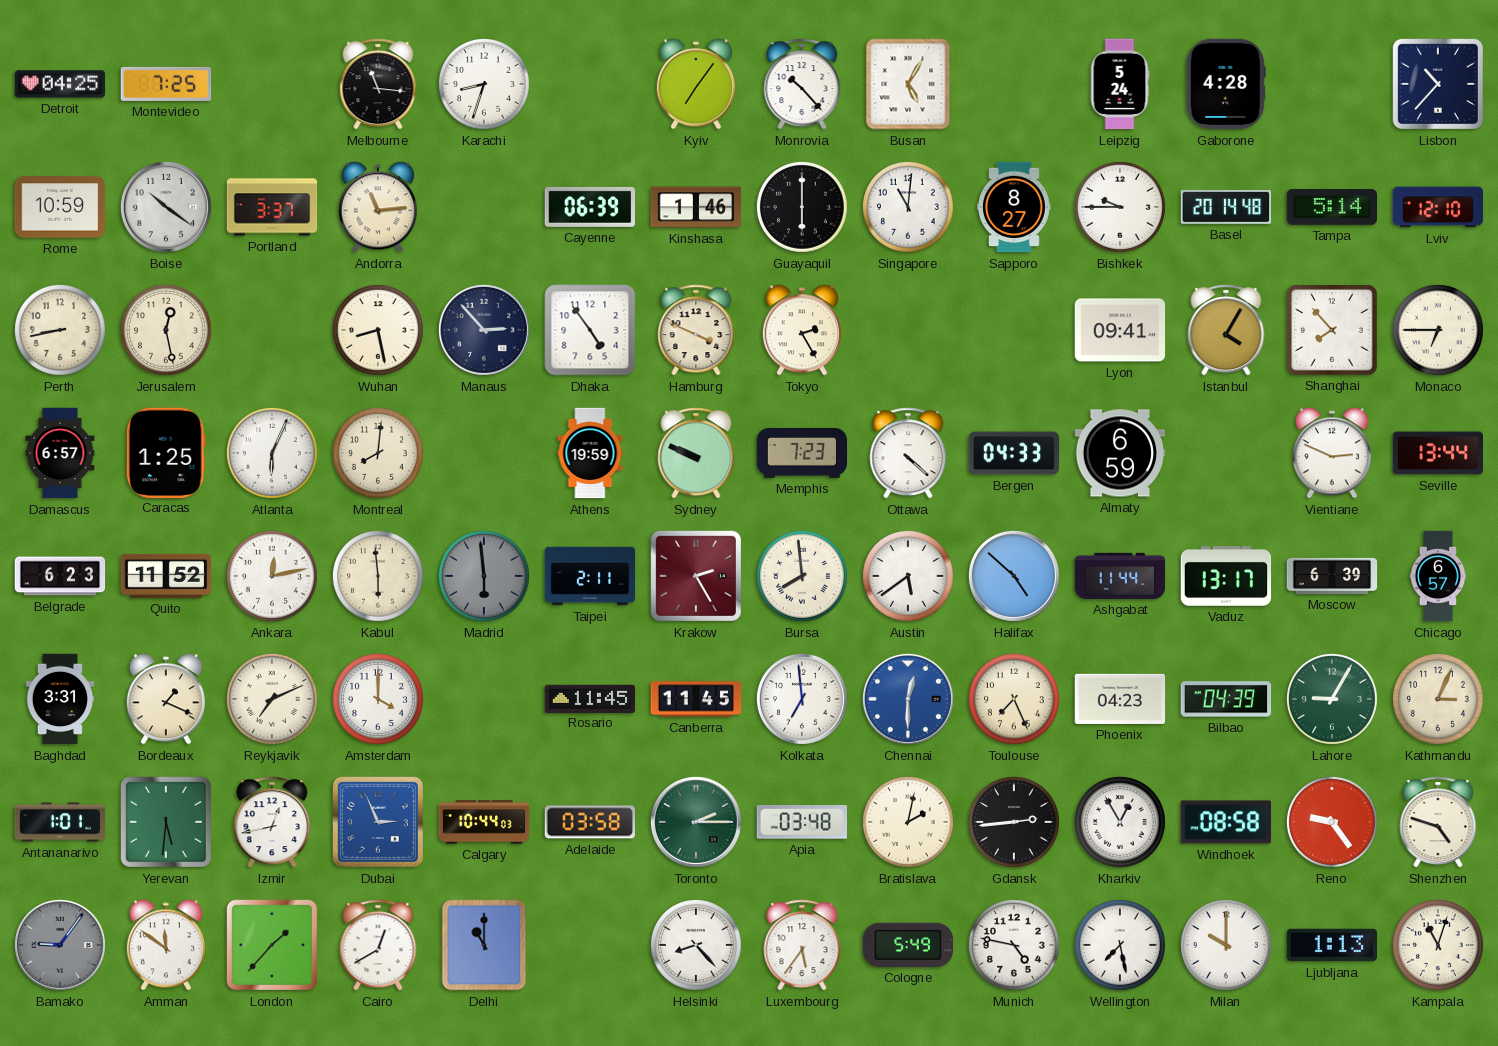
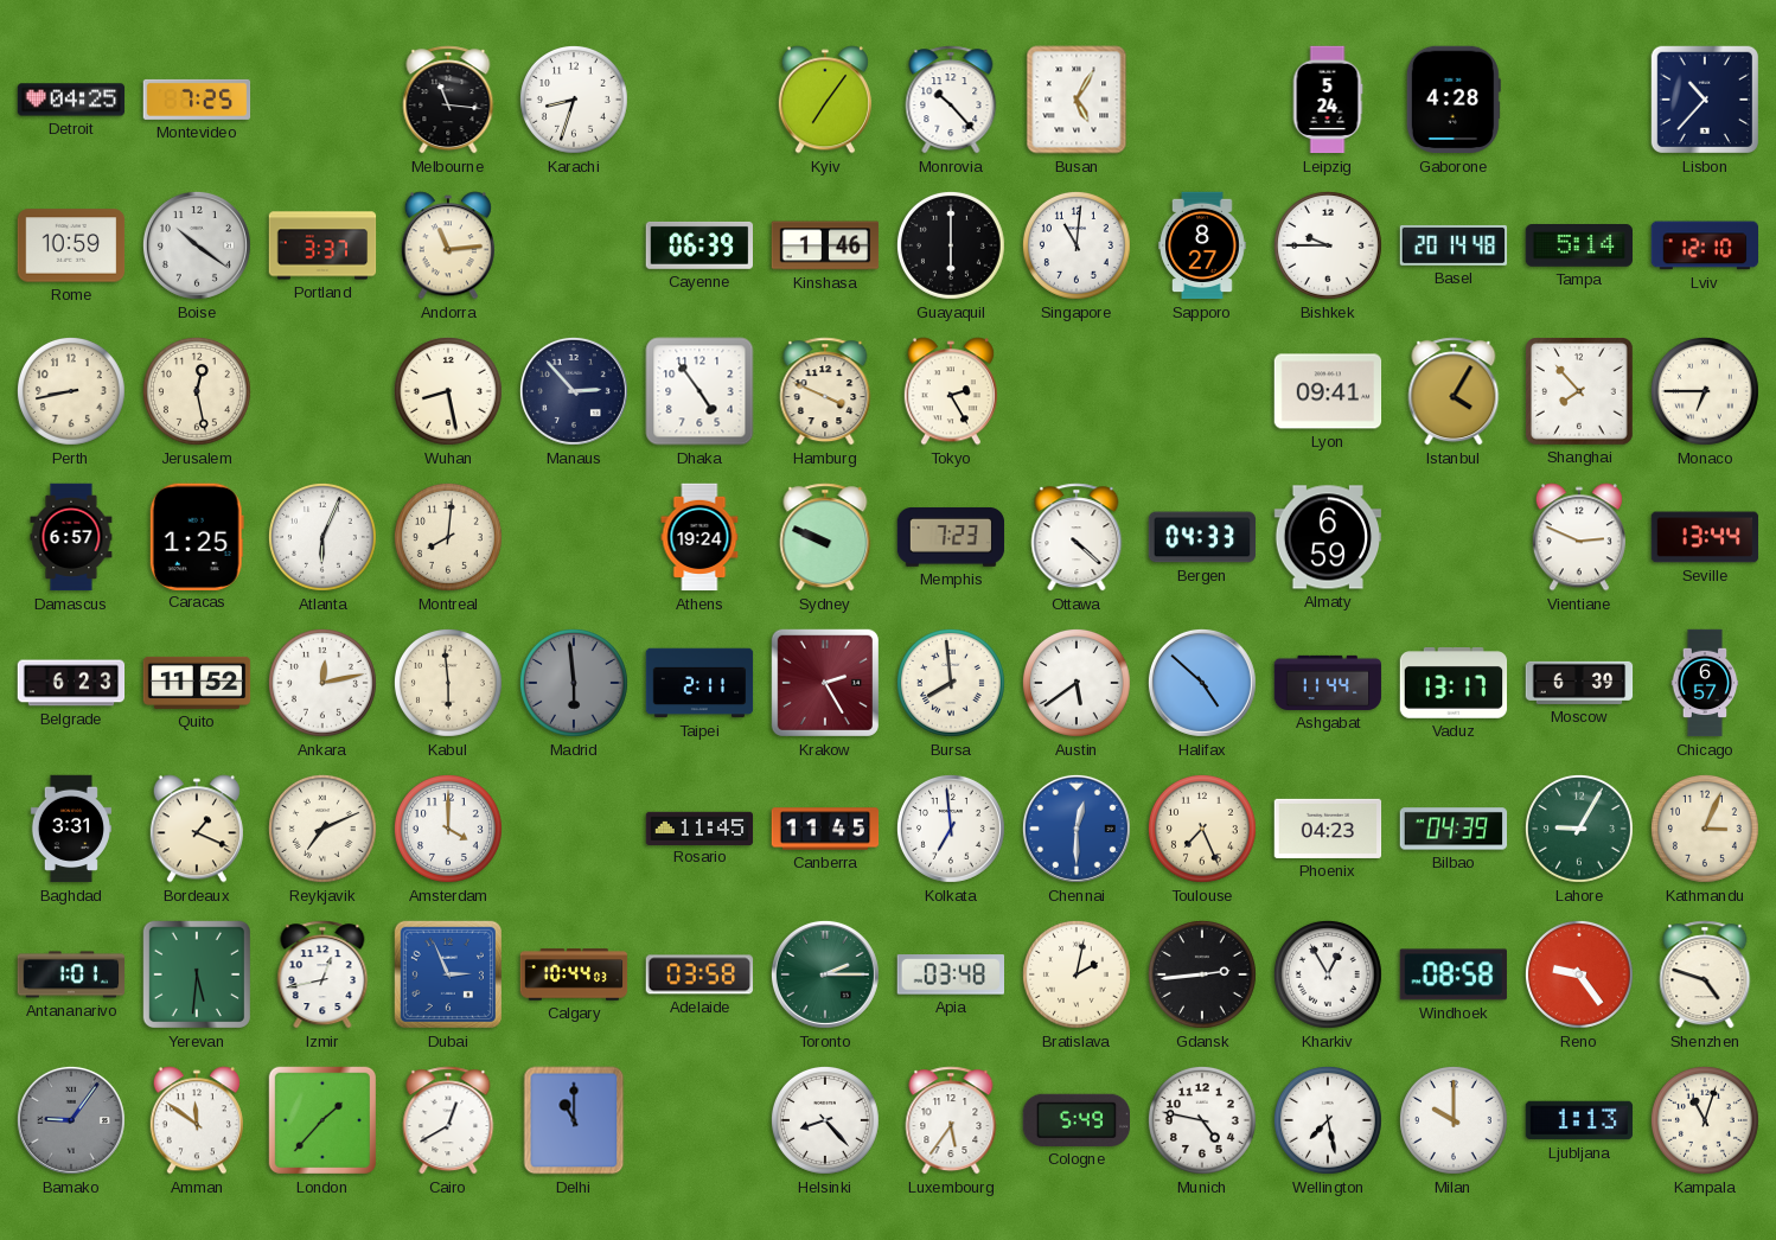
Athens: 19:59 -> 19:24
